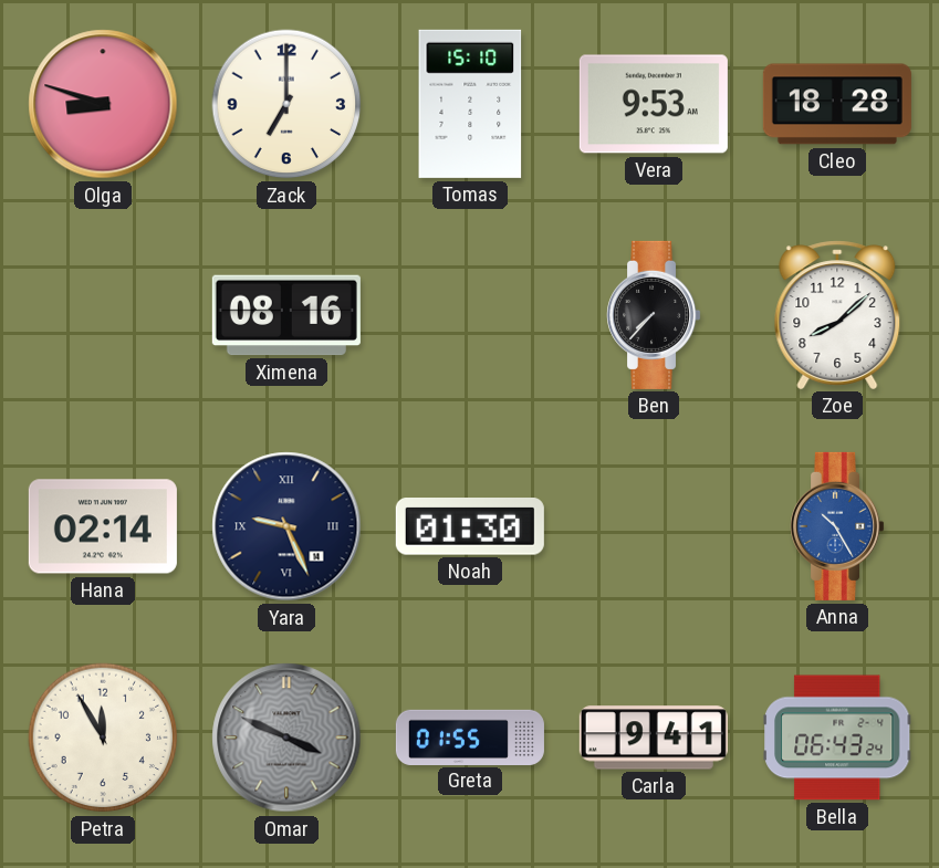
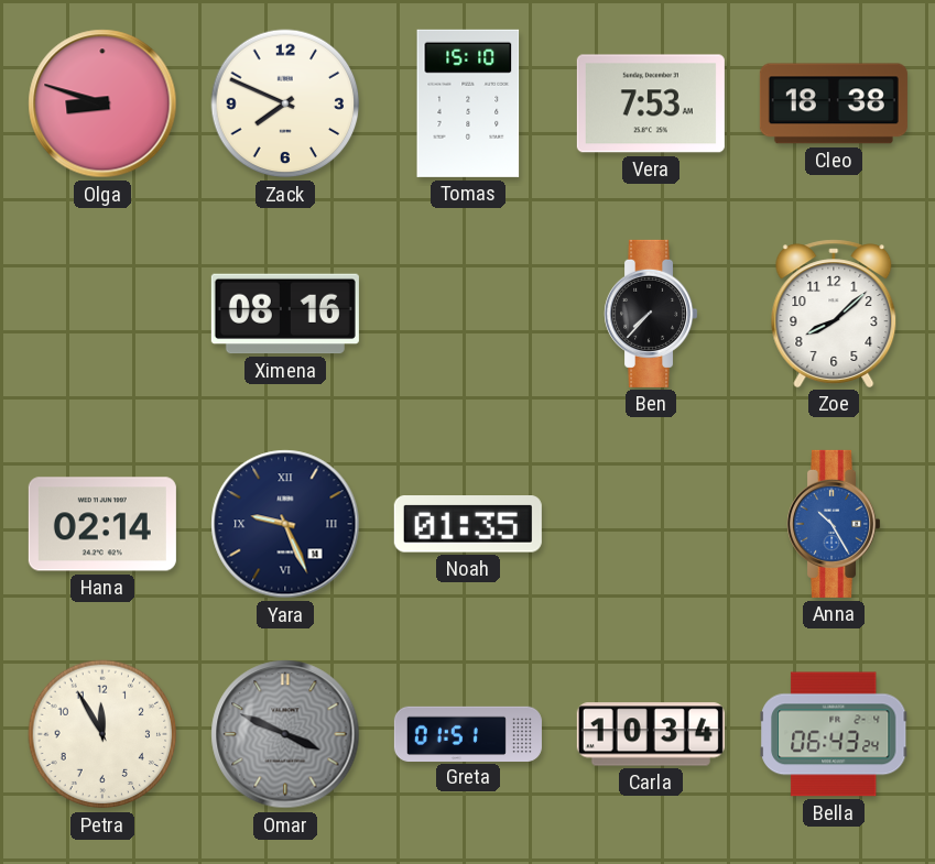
Zack: 7:00 -> 7:49
Vera: 9:53 -> 7:53
Cleo: 18:28 -> 18:38
Noah: 01:30 -> 01:35
Greta: 01:55 -> 01:51
Carla: 9:41 -> 10:34
